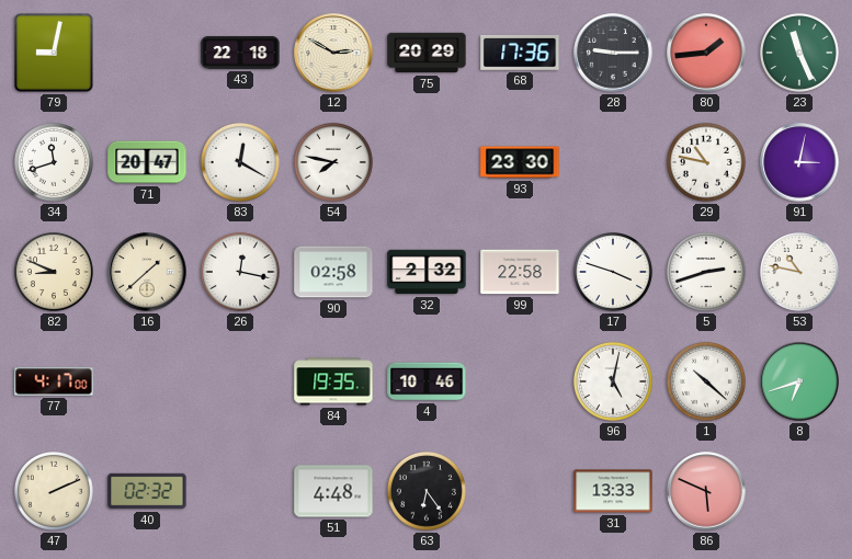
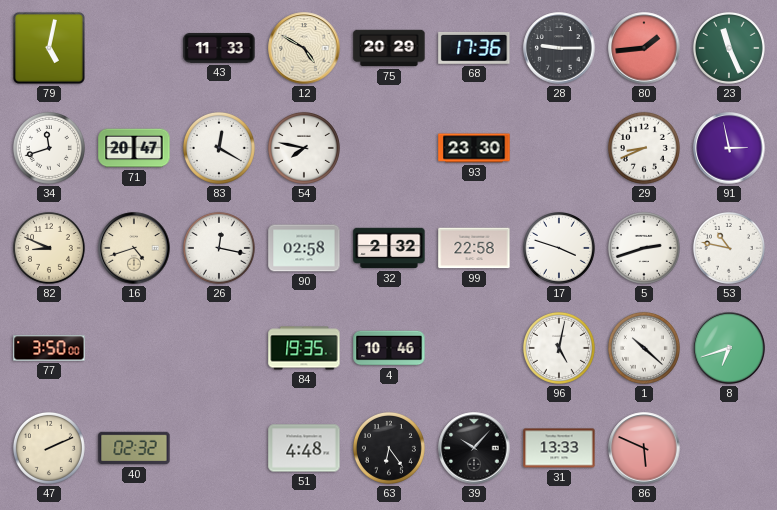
79: 9:02 -> 5:02
43: 22:18 -> 11:33
12: 2:50 -> 4:50
29: 10:47 -> 8:41
91: 3:02 -> 2:58
16: 1:38 -> 4:42
77: 4:17 -> 3:50
39: none -> 10:07
